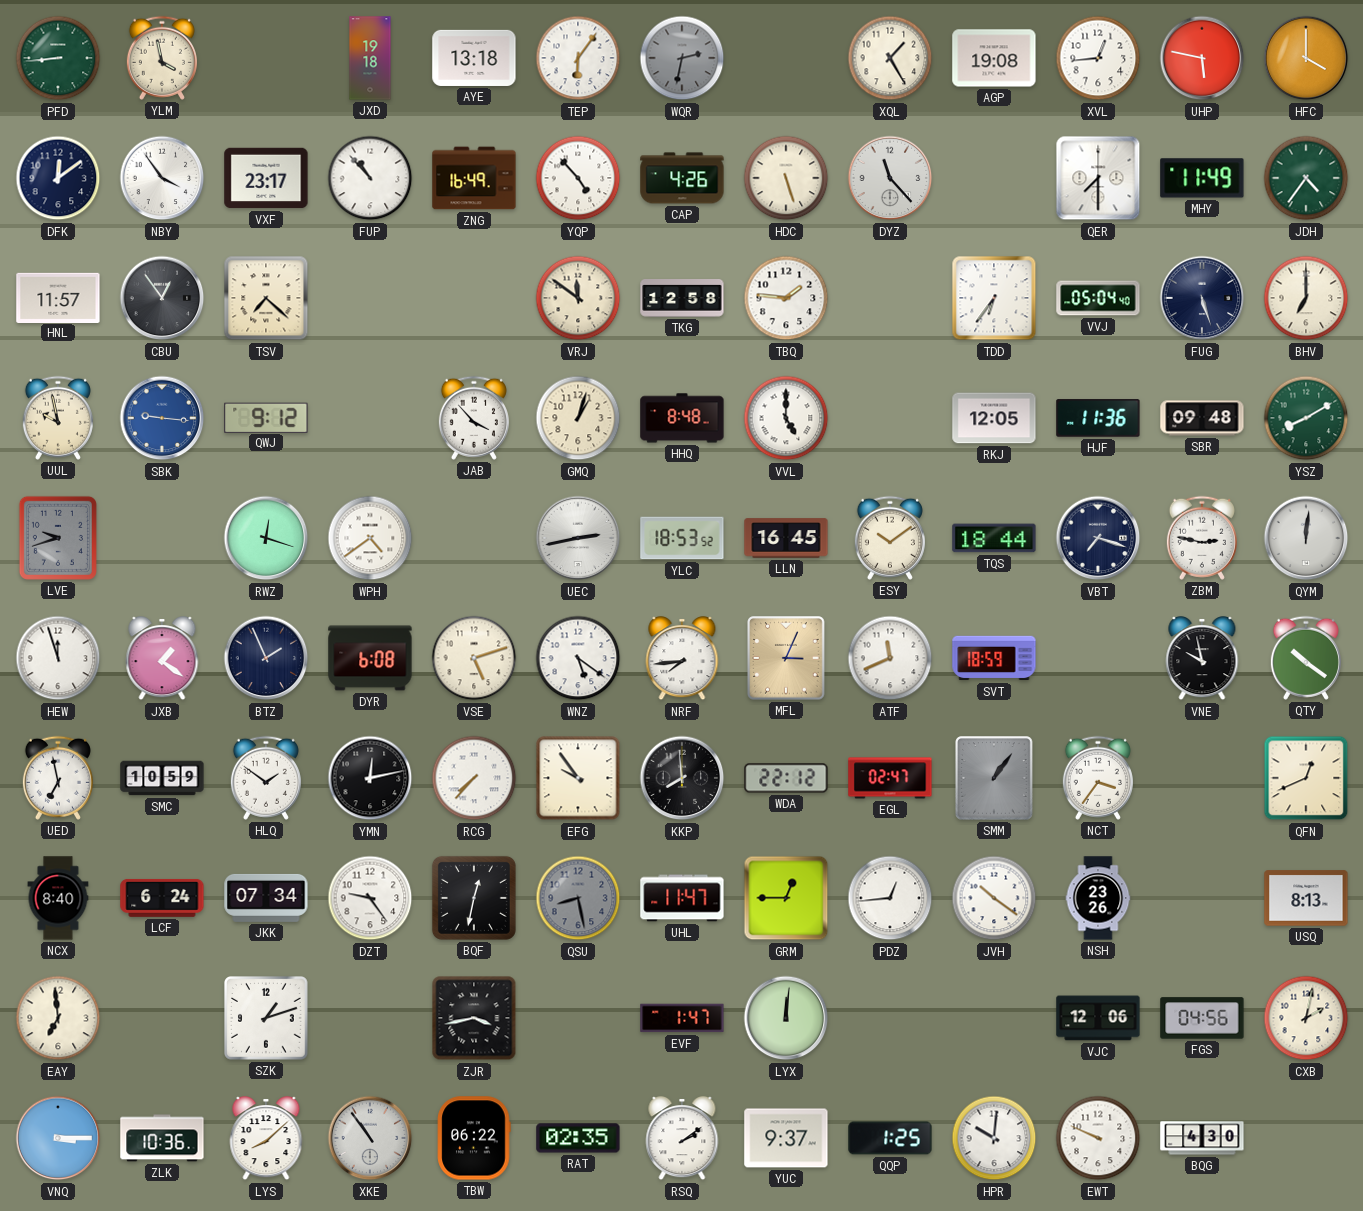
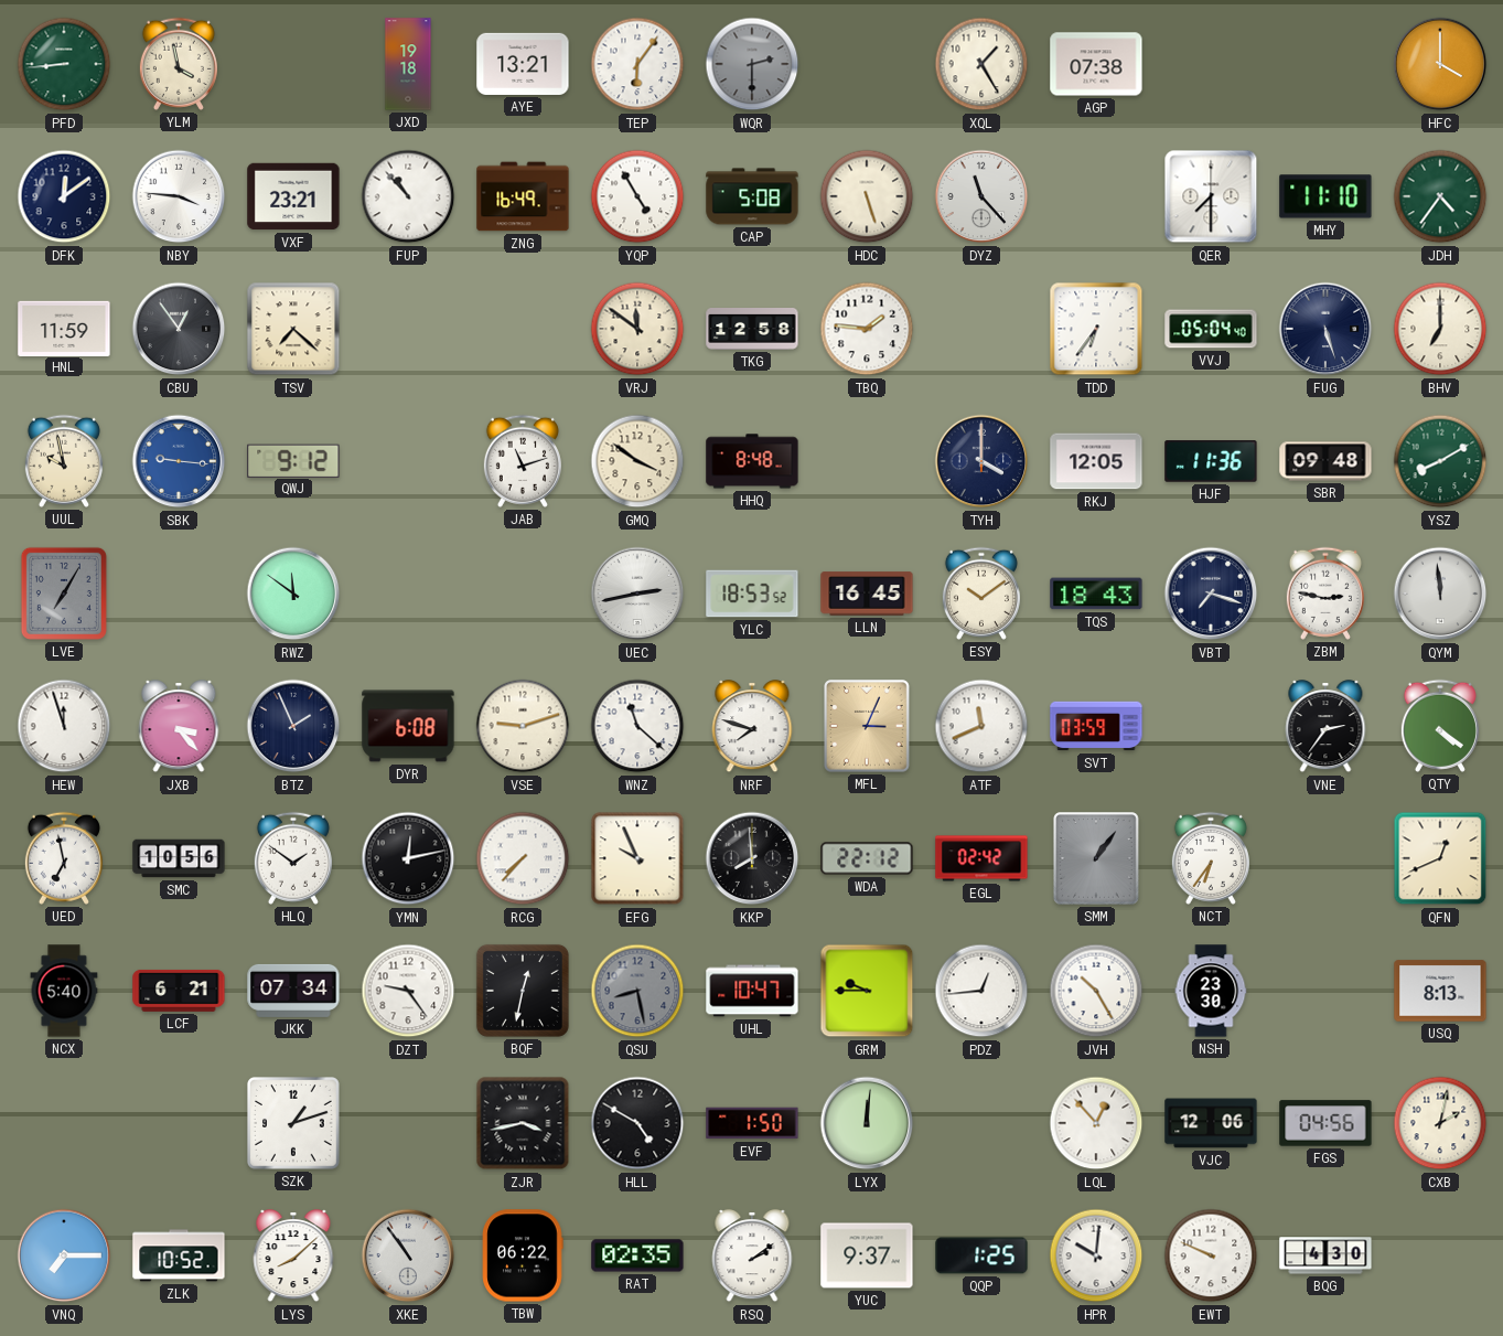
AYE: 13:18 -> 13:21
WQR: 2:32 -> 2:30
AGP: 19:08 -> 07:38
XVL: 12:44 -> none
UHP: 5:47 -> none
NBY: 3:54 -> 3:46
VXF: 23:17 -> 23:21
YQP: 4:53 -> 4:55
CAP: 4:26 -> 5:08
MHY: 11:49 -> 11:10
HNL: 11:57 -> 11:59
JAB: 3:53 -> 11:12
GMQ: 1:03 -> 3:51
VVL: 5:00 -> none
TYH: none -> 4:00
LVE: 9:42 -> 7:05
RWZ: 12:18 -> 11:51
WPH: 4:39 -> none
TQS: 18:44 -> 18:43
QYM: 12:01 -> 11:59
JXB: 1:21 -> 3:23
VSE: 5:12 -> 9:12
WNZ: 5:21 -> 11:22
NRF: 7:44 -> 7:48
SVT: 18:59 -> 03:59
VNE: 9:58 -> 2:36
QTY: 10:21 -> 4:21
SMC: 10:59 -> 10:56
EFG: 9:54 -> 9:56
EGL: 02:47 -> 02:42
NCT: 3:36 -> 6:36
NCX: 8:40 -> 5:40
LCF: 6:24 -> 6:21
UHL: 11:47 -> 10:47
GRM: 12:45 -> 9:45
JVH: 10:21 -> 10:25
NSH: 23:26 -> 23:30
EAY: 6:59 -> none
HLL: none -> 4:50
EVF: 1:47 -> 1:50
LQL: none -> 12:53
VNQ: 3:15 -> 7:15
ZLK: 10:36 -> 10:52
